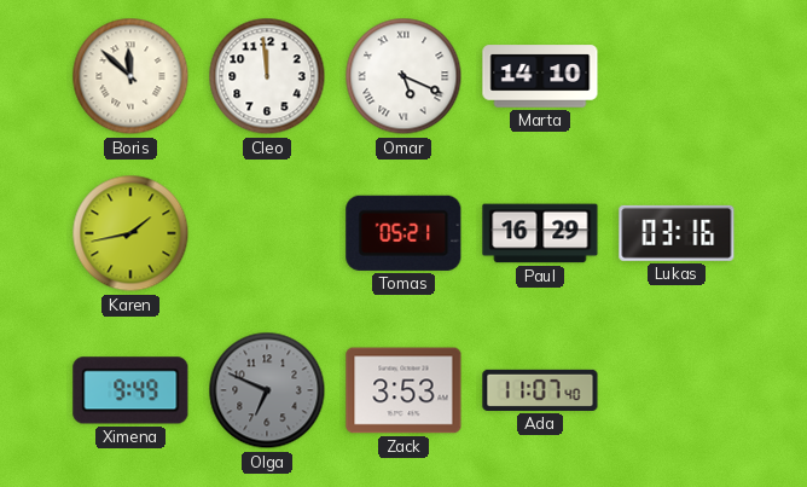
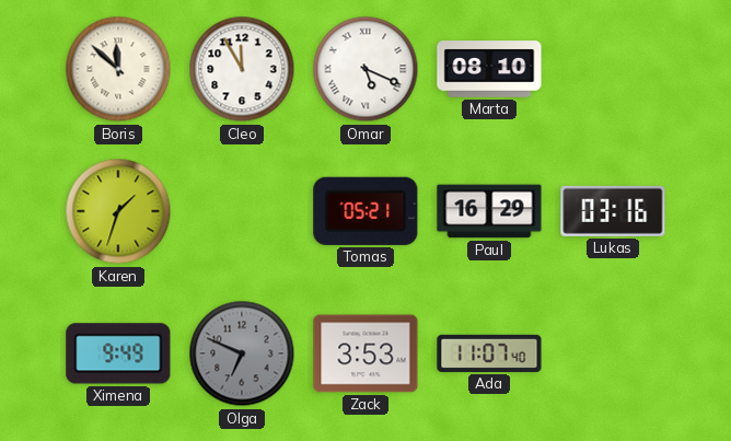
Cleo: 11:59 -> 11:55
Marta: 14:10 -> 08:10
Karen: 1:43 -> 1:33
